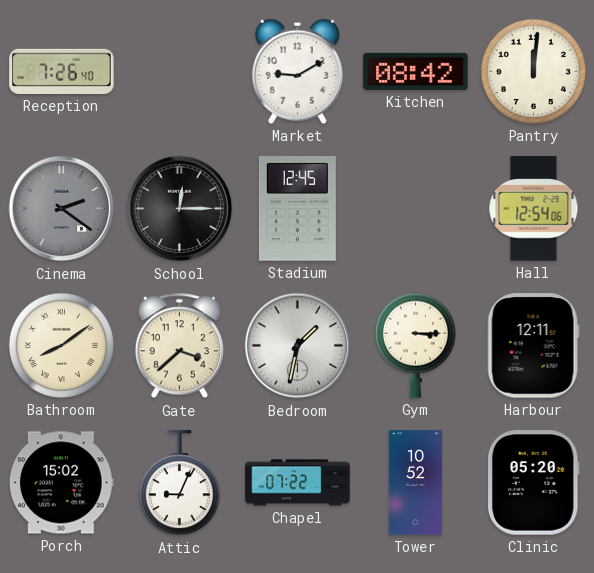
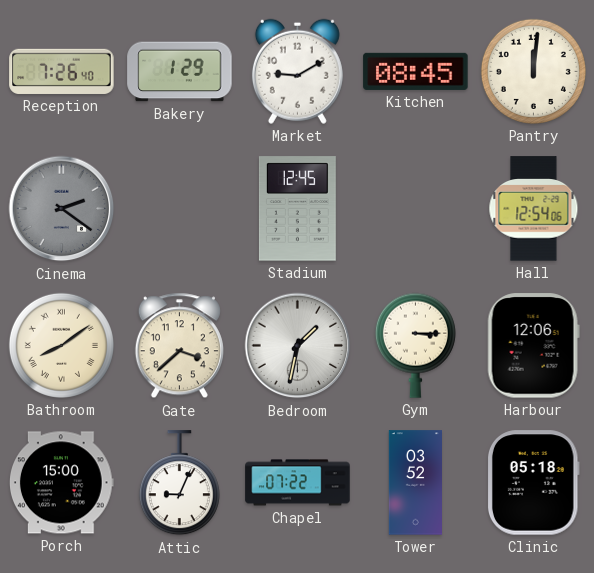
Bakery: none -> 1:29
Kitchen: 08:42 -> 08:45
School: 12:15 -> none
Harbour: 12:11 -> 12:06
Porch: 15:02 -> 15:00
Tower: 10:52 -> 03:52
Clinic: 05:20 -> 05:18
